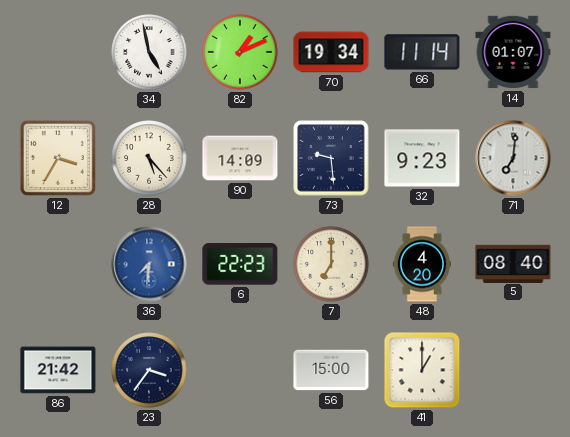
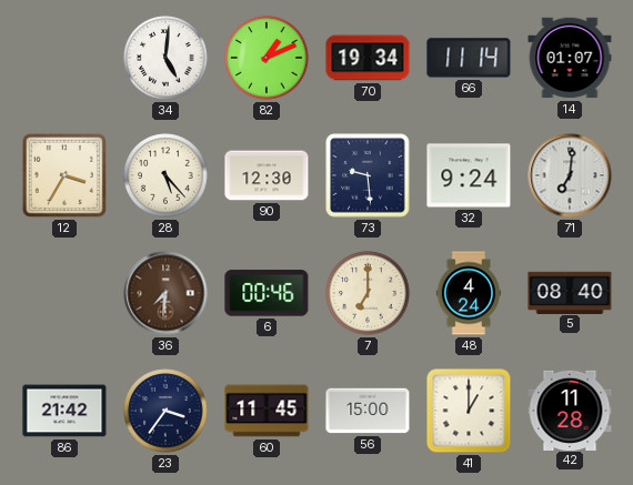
34: 4:58 -> 5:01
90: 14:09 -> 12:30
32: 9:23 -> 9:24
36 dial: blue -> brown
6: 22:23 -> 00:46
48: 4:20 -> 4:24
60: none -> 11:45
42: none -> 11:28
